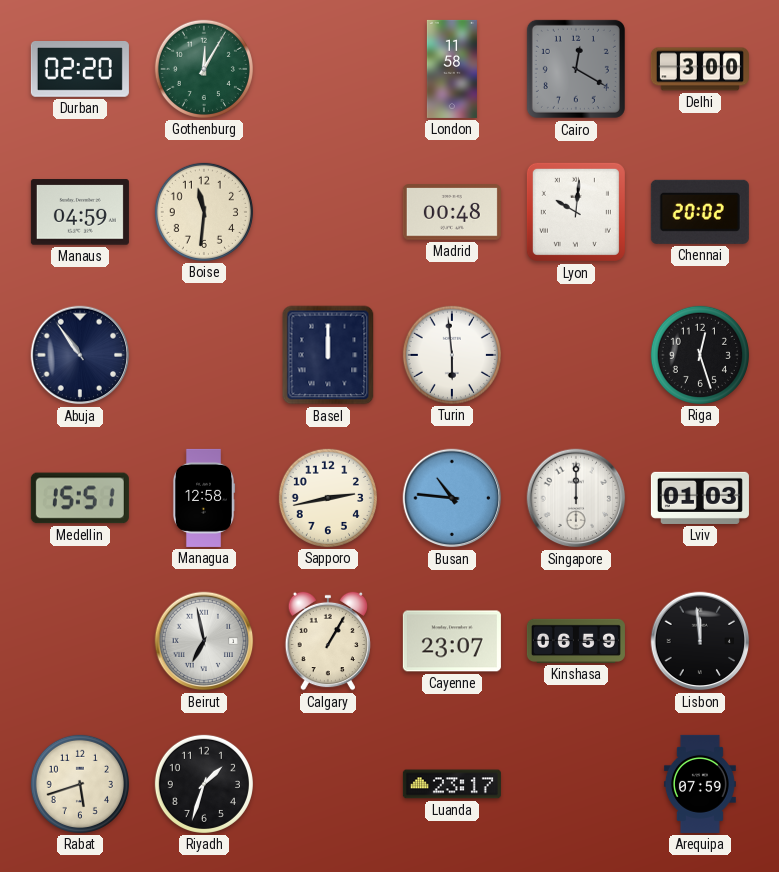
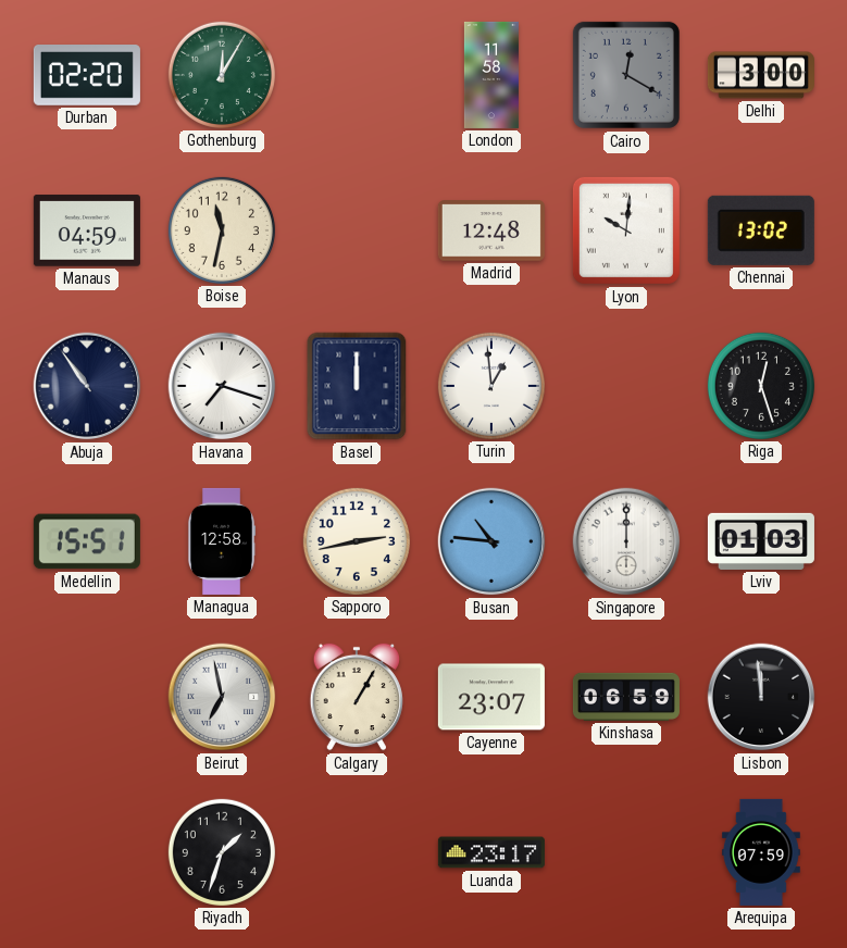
Boise: 11:31 -> 11:32
Madrid: 00:48 -> 12:48
Chennai: 20:02 -> 13:02
Havana: none -> 7:18
Turin: 5:59 -> 12:59
Rabat: 5:42 -> none
